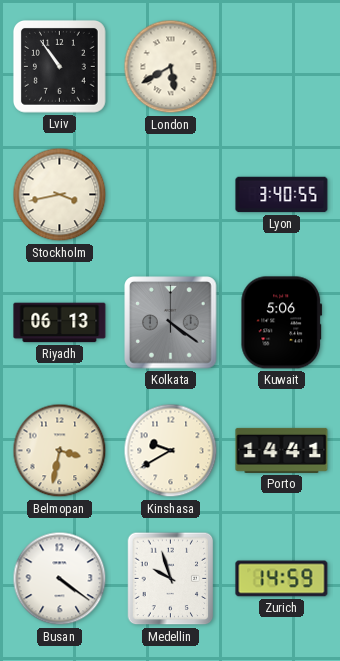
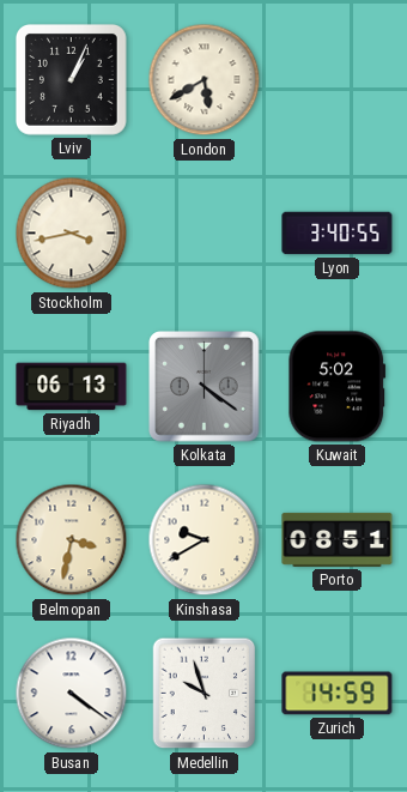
Lviv: 10:54 -> 1:04
Kuwait: 5:06 -> 5:02
Porto: 14:41 -> 08:51
